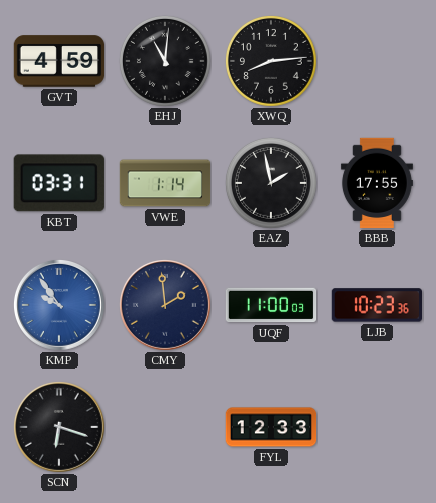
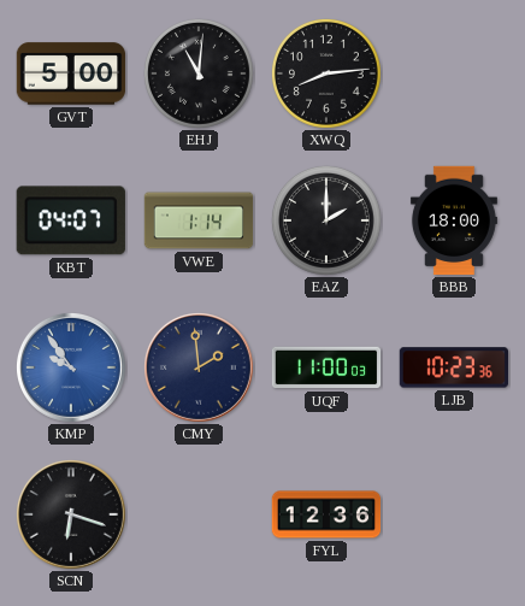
GVT: 4:59 -> 5:00
KBT: 03:31 -> 04:07
EAZ: 1:58 -> 2:00
BBB: 17:55 -> 18:00
FYL: 12:33 -> 12:36
